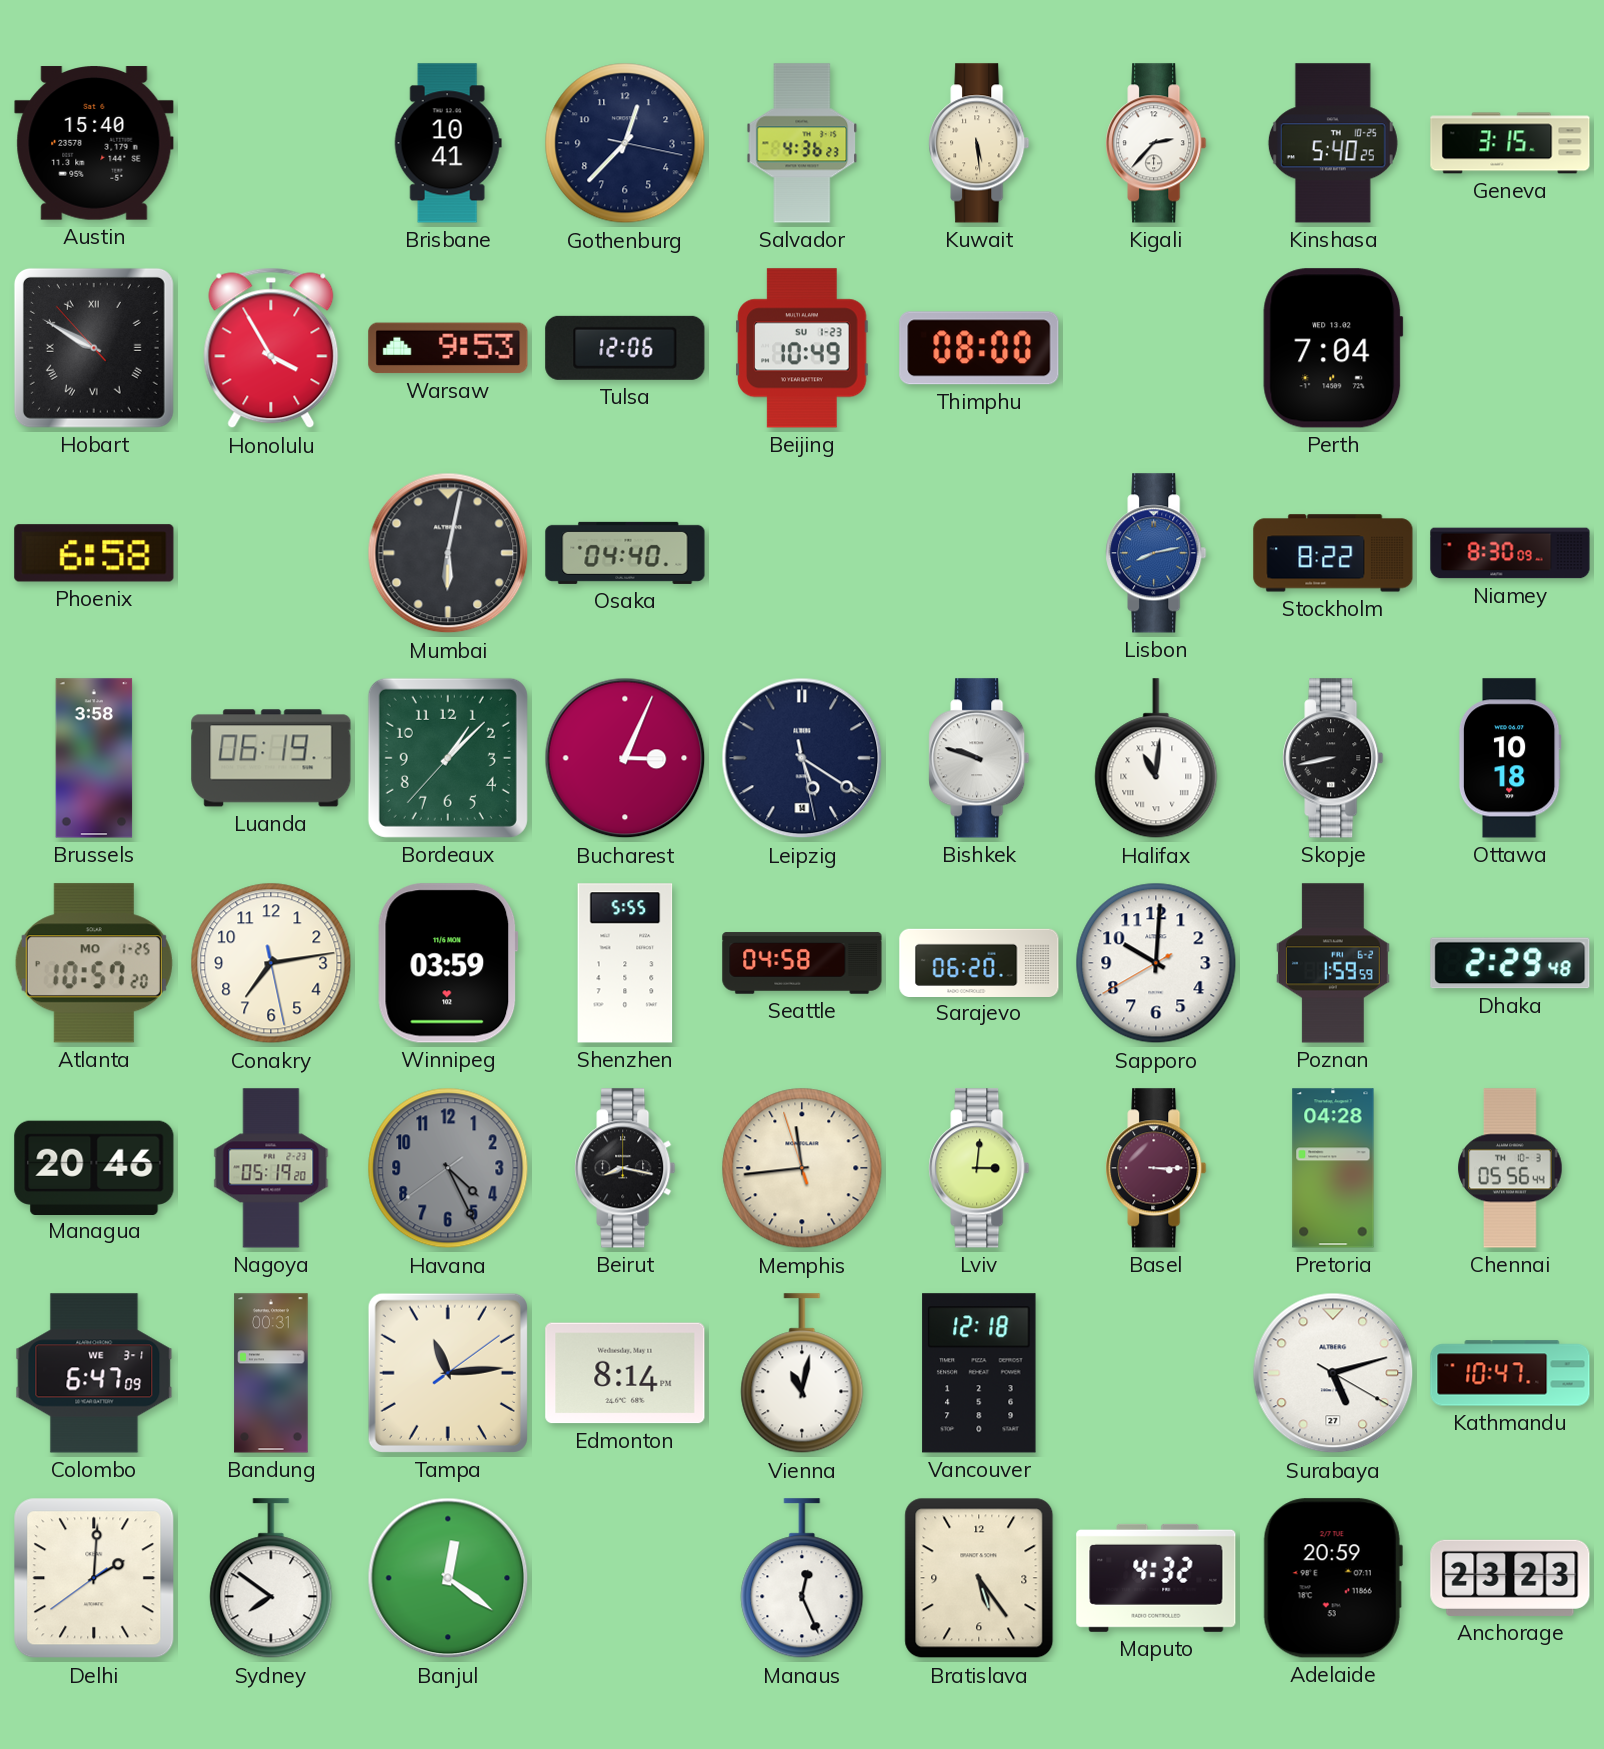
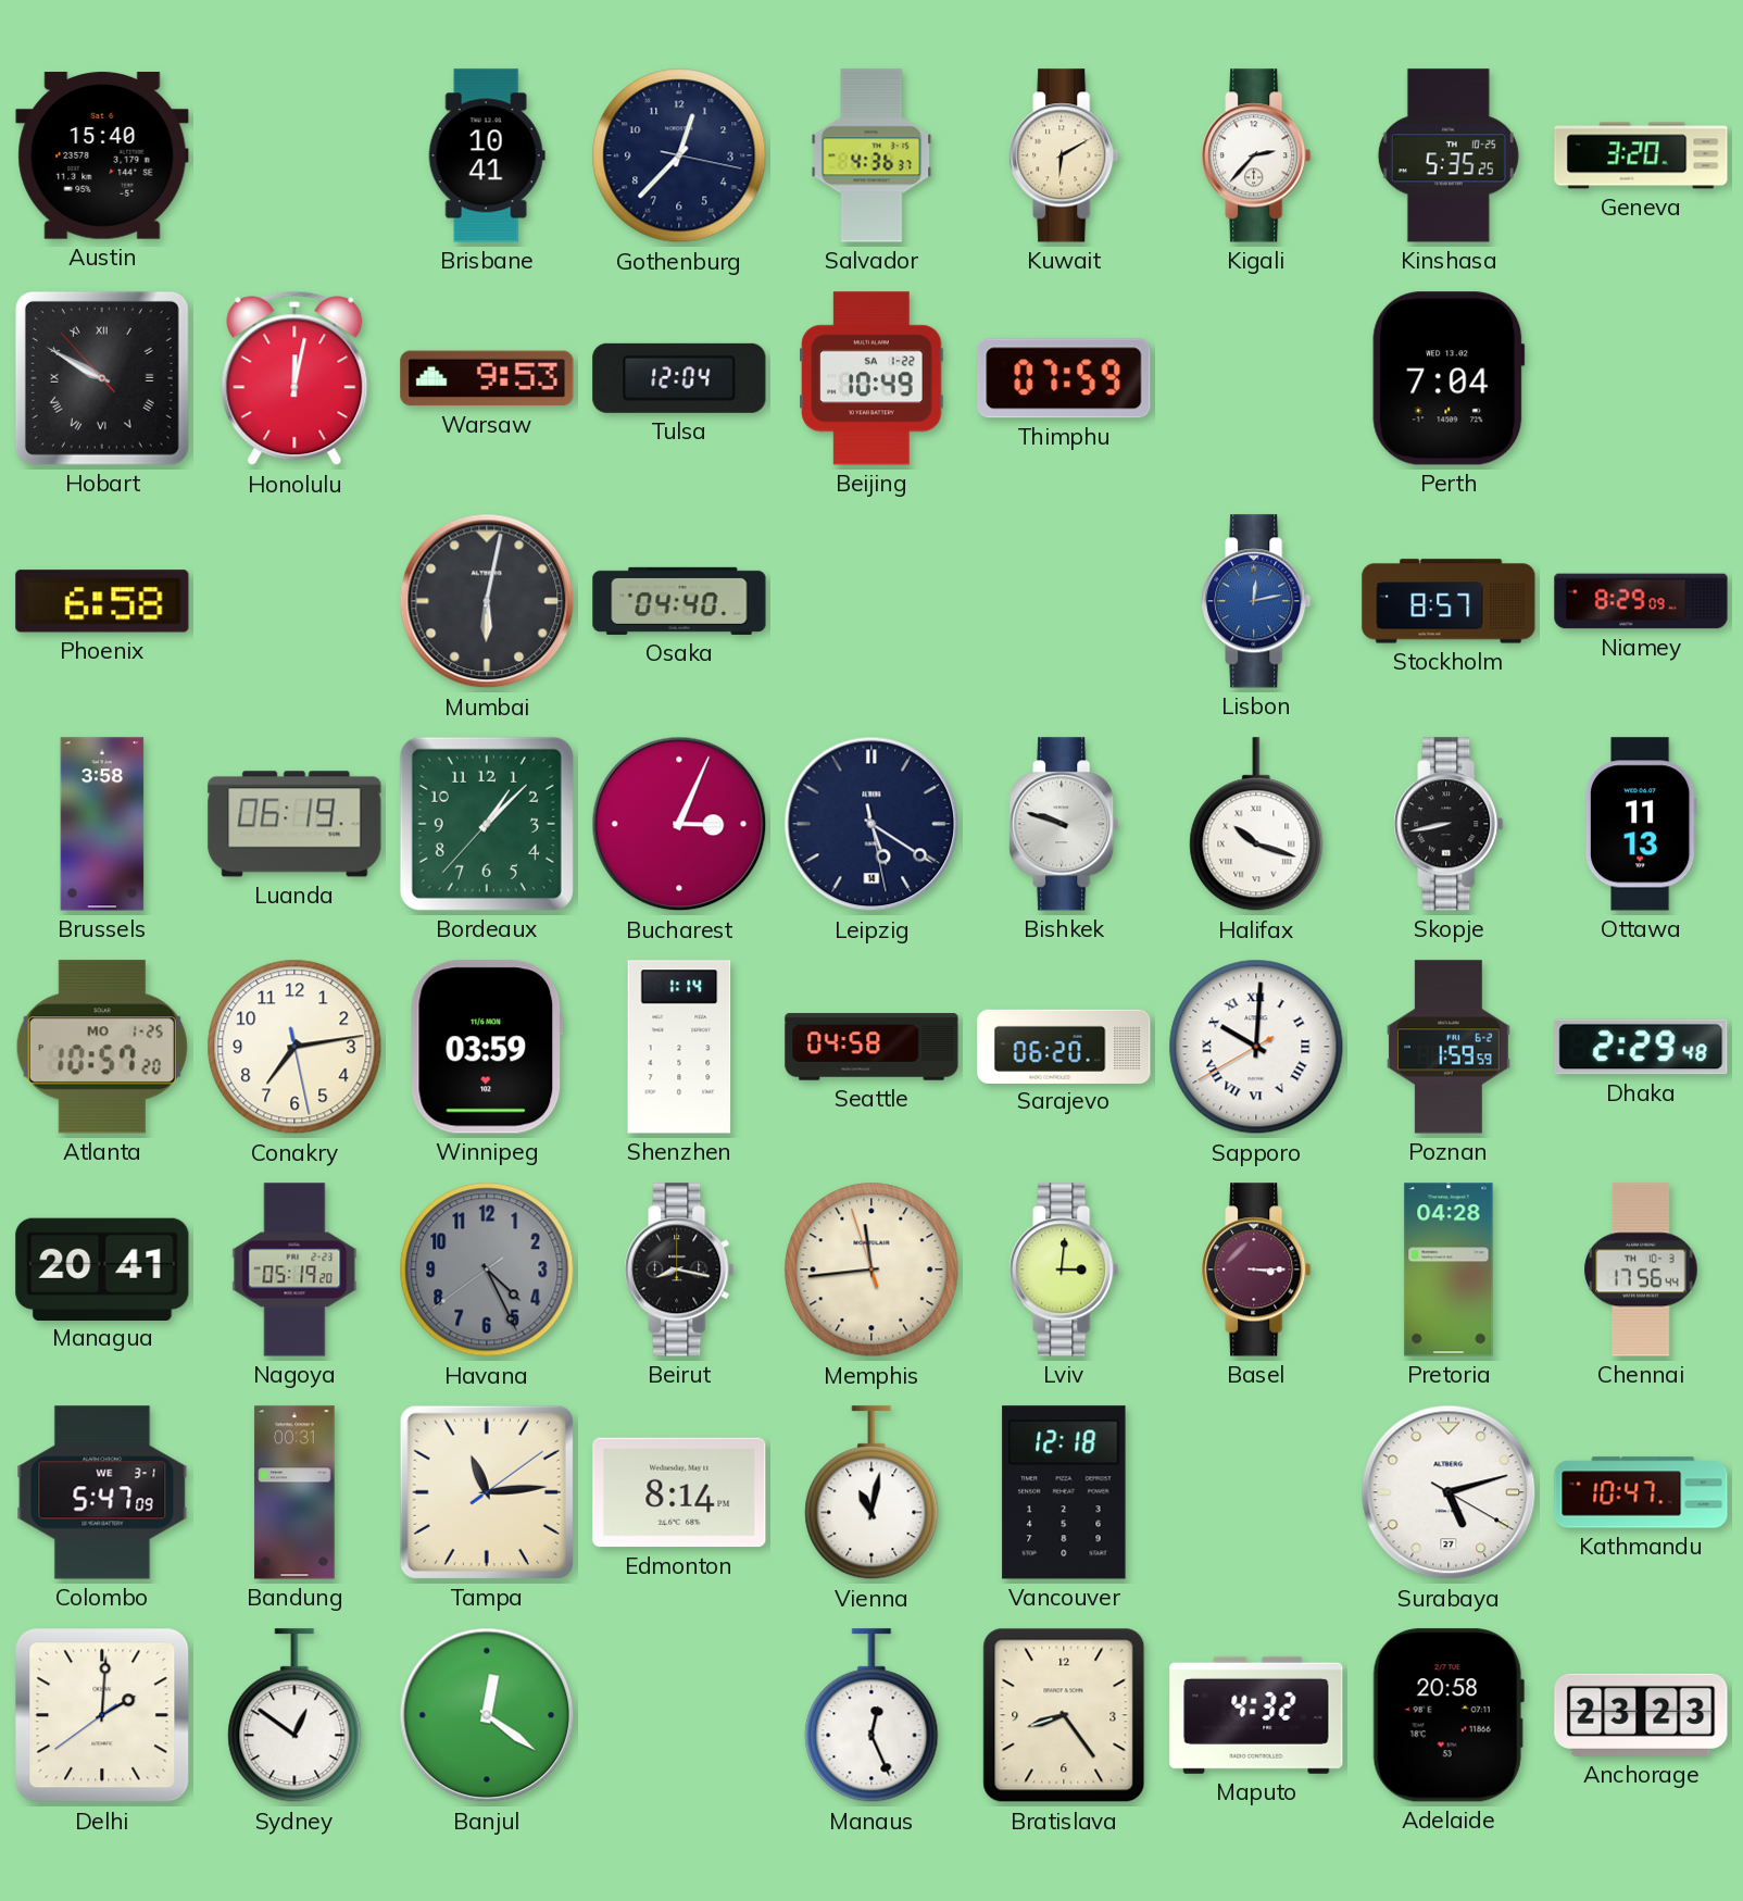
Salvador: 4:36:23 -> 4:36:37
Kuwait: 5:29 -> 6:10
Kinshasa: 5:40 -> 5:35
Geneva: 3:15 -> 3:20
Honolulu: 3:55 -> 12:02
Tulsa: 12:06 -> 12:04
Beijing date: SU 1-23 -> SA 1-22
Thimphu: 08:00 -> 07:59
Lisbon: 8:13 -> 12:13
Stockholm: 8:22 -> 8:57
Niamey: 8:30 -> 8:29
Halifax: 11:01 -> 10:18
Ottawa: 10:18 -> 11:13
Shenzhen: 5:55 -> 1:14
Sapporo numerals: Arabic -> Roman
Managua: 20:46 -> 20:41
Chennai: 05:56 -> 17:56
Colombo: 6:47 -> 5:47
Sydney: 7:51 -> 12:51
Bratislava: 5:24 -> 8:24
Adelaide: 20:59 -> 20:58
